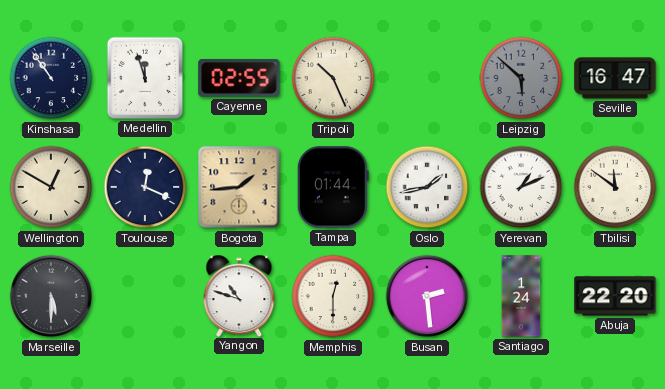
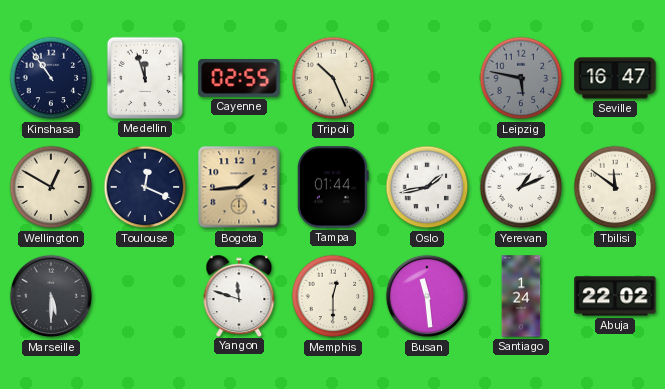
Leipzig: 5:52 -> 5:47
Yangon: 10:48 -> 11:48
Busan: 2:29 -> 11:29
Abuja: 22:20 -> 22:02
